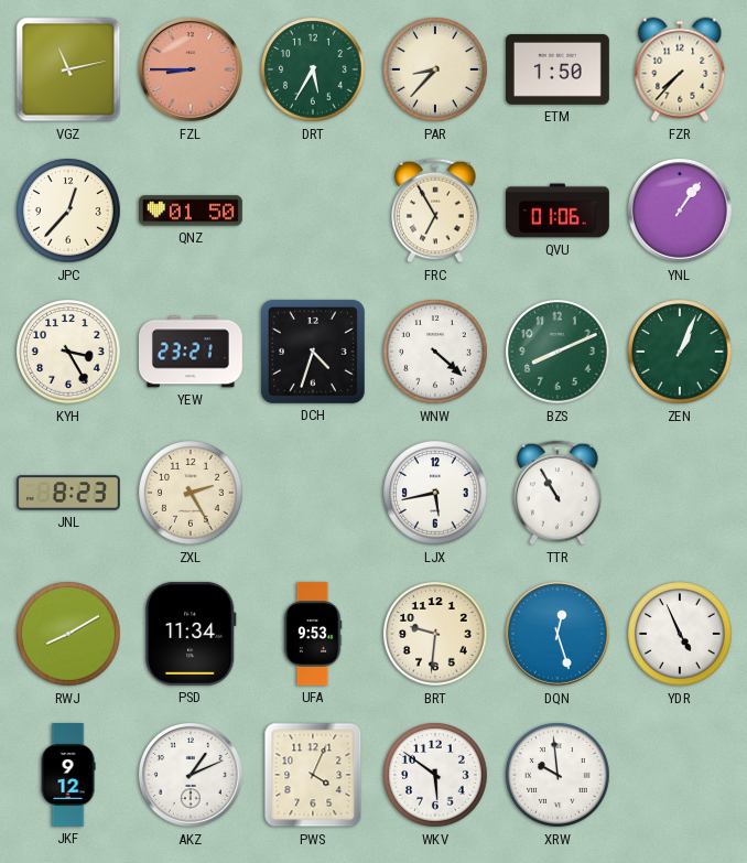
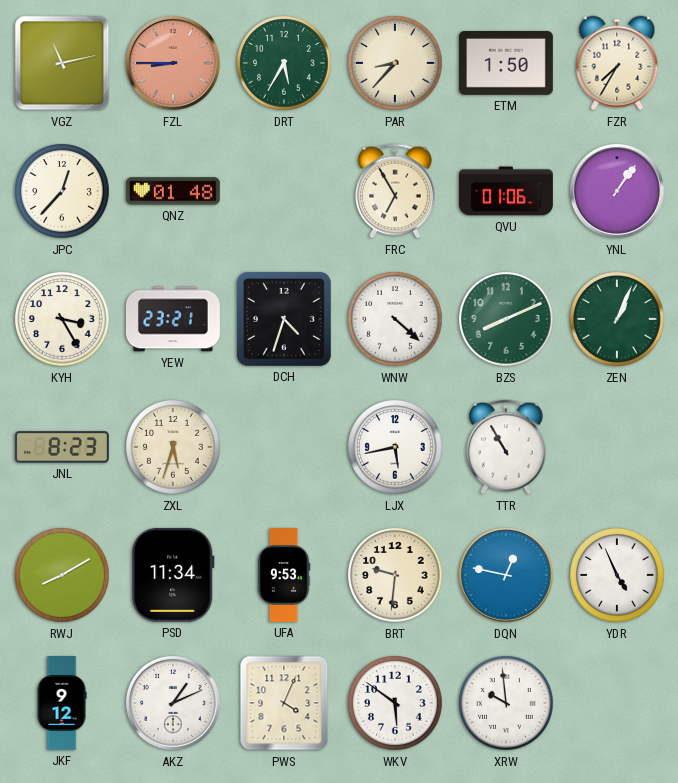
FZR: 7:37 -> 7:35
QNZ: 01:50 -> 01:48
ZXL: 2:25 -> 5:33
DQN: 12:27 -> 12:47
